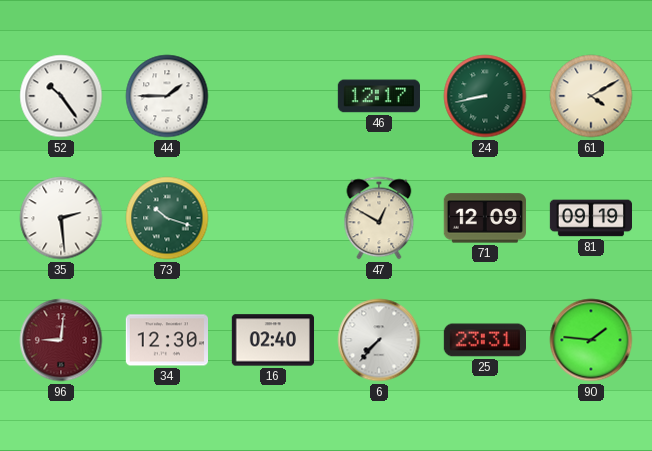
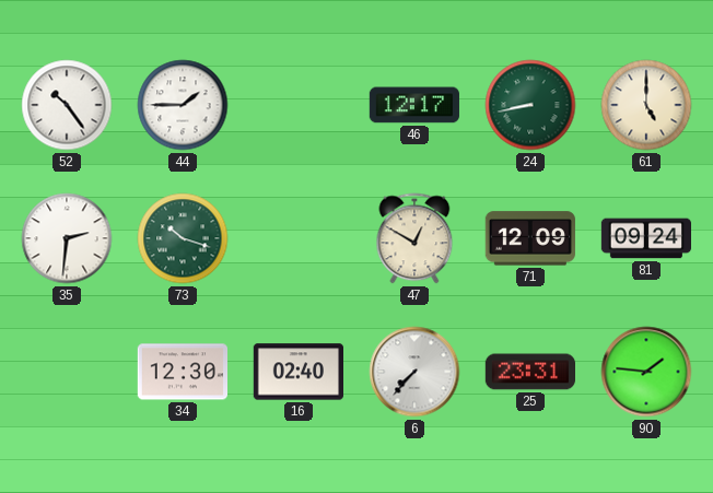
61: 4:10 -> 5:00
35: 2:29 -> 2:31
81: 09:19 -> 09:24
96: 9:01 -> none
